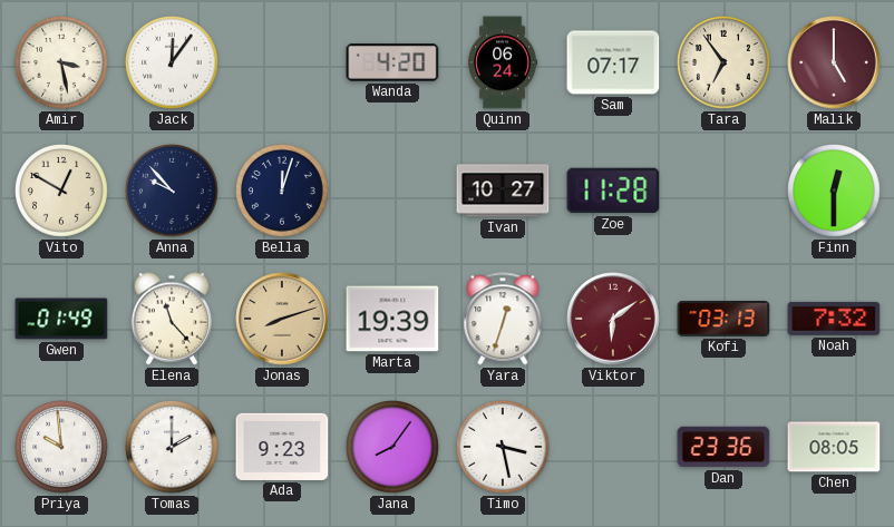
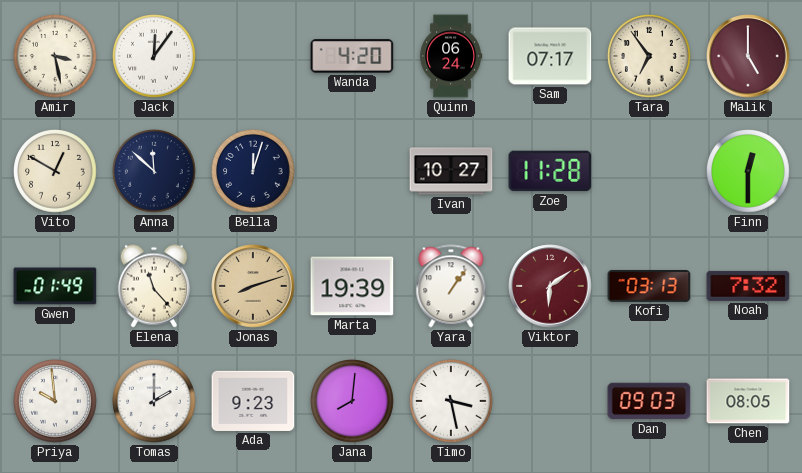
Anna: 9:53 -> 11:52
Yara: 12:33 -> 1:06
Jana: 8:06 -> 8:01
Dan: 23:36 -> 09:03
